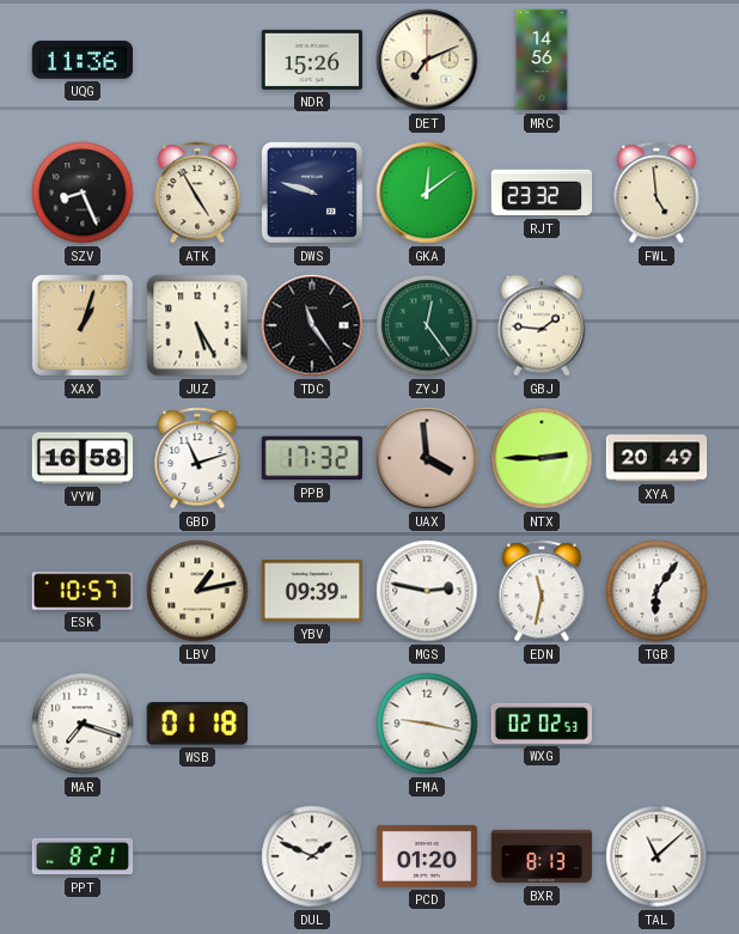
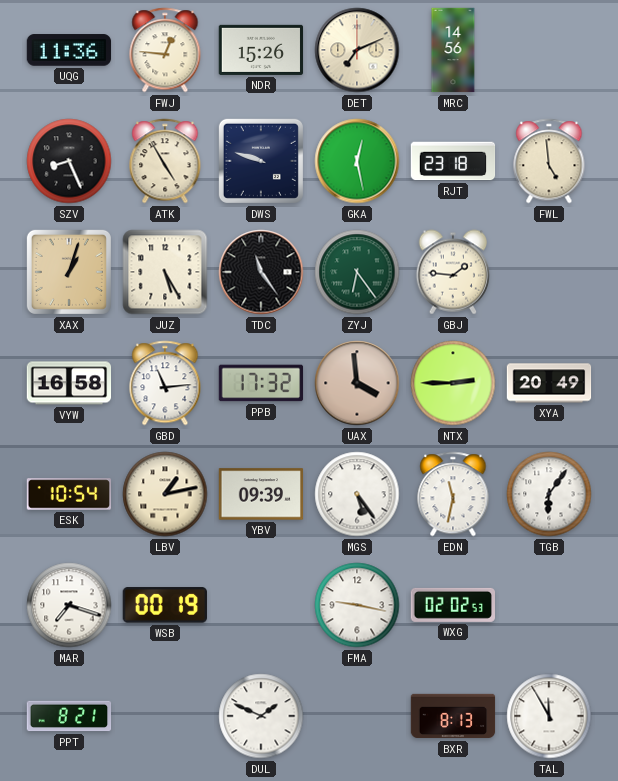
FWJ: none -> 12:46
GKA: 12:09 -> 12:28
RJT: 23:32 -> 23:18
ZYJ: 12:24 -> 6:24
GBD: 11:12 -> 11:14
ESK: 10:57 -> 10:54
MGS: 2:47 -> 5:24
WSB: 01:18 -> 00:19
PCD: 01:20 -> none
TAL: 11:08 -> 11:55
